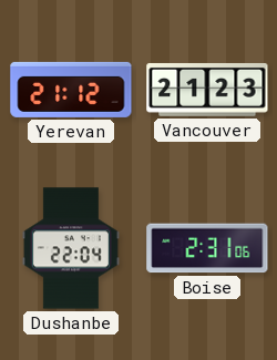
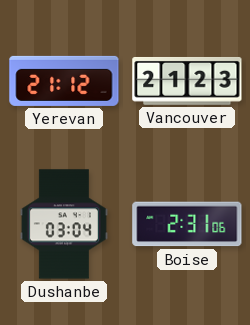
Dushanbe: 22:04 -> 03:04
